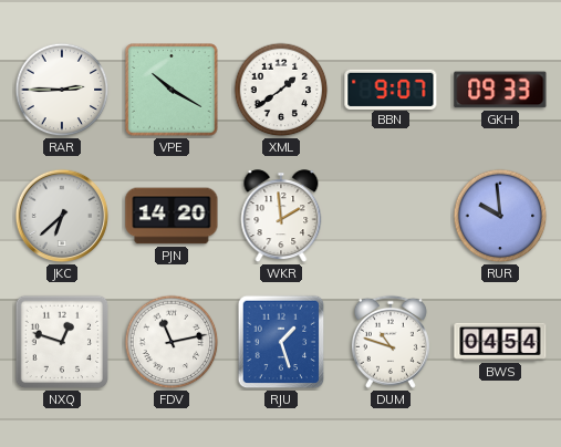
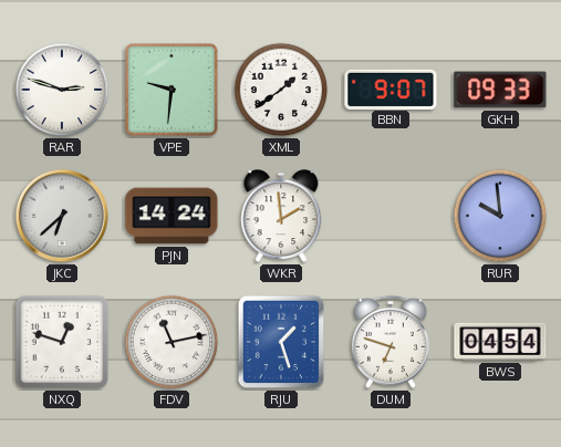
RAR: 2:45 -> 2:48
VPE: 10:20 -> 9:31
PJN: 14:20 -> 14:24
DUM: 10:48 -> 6:48
